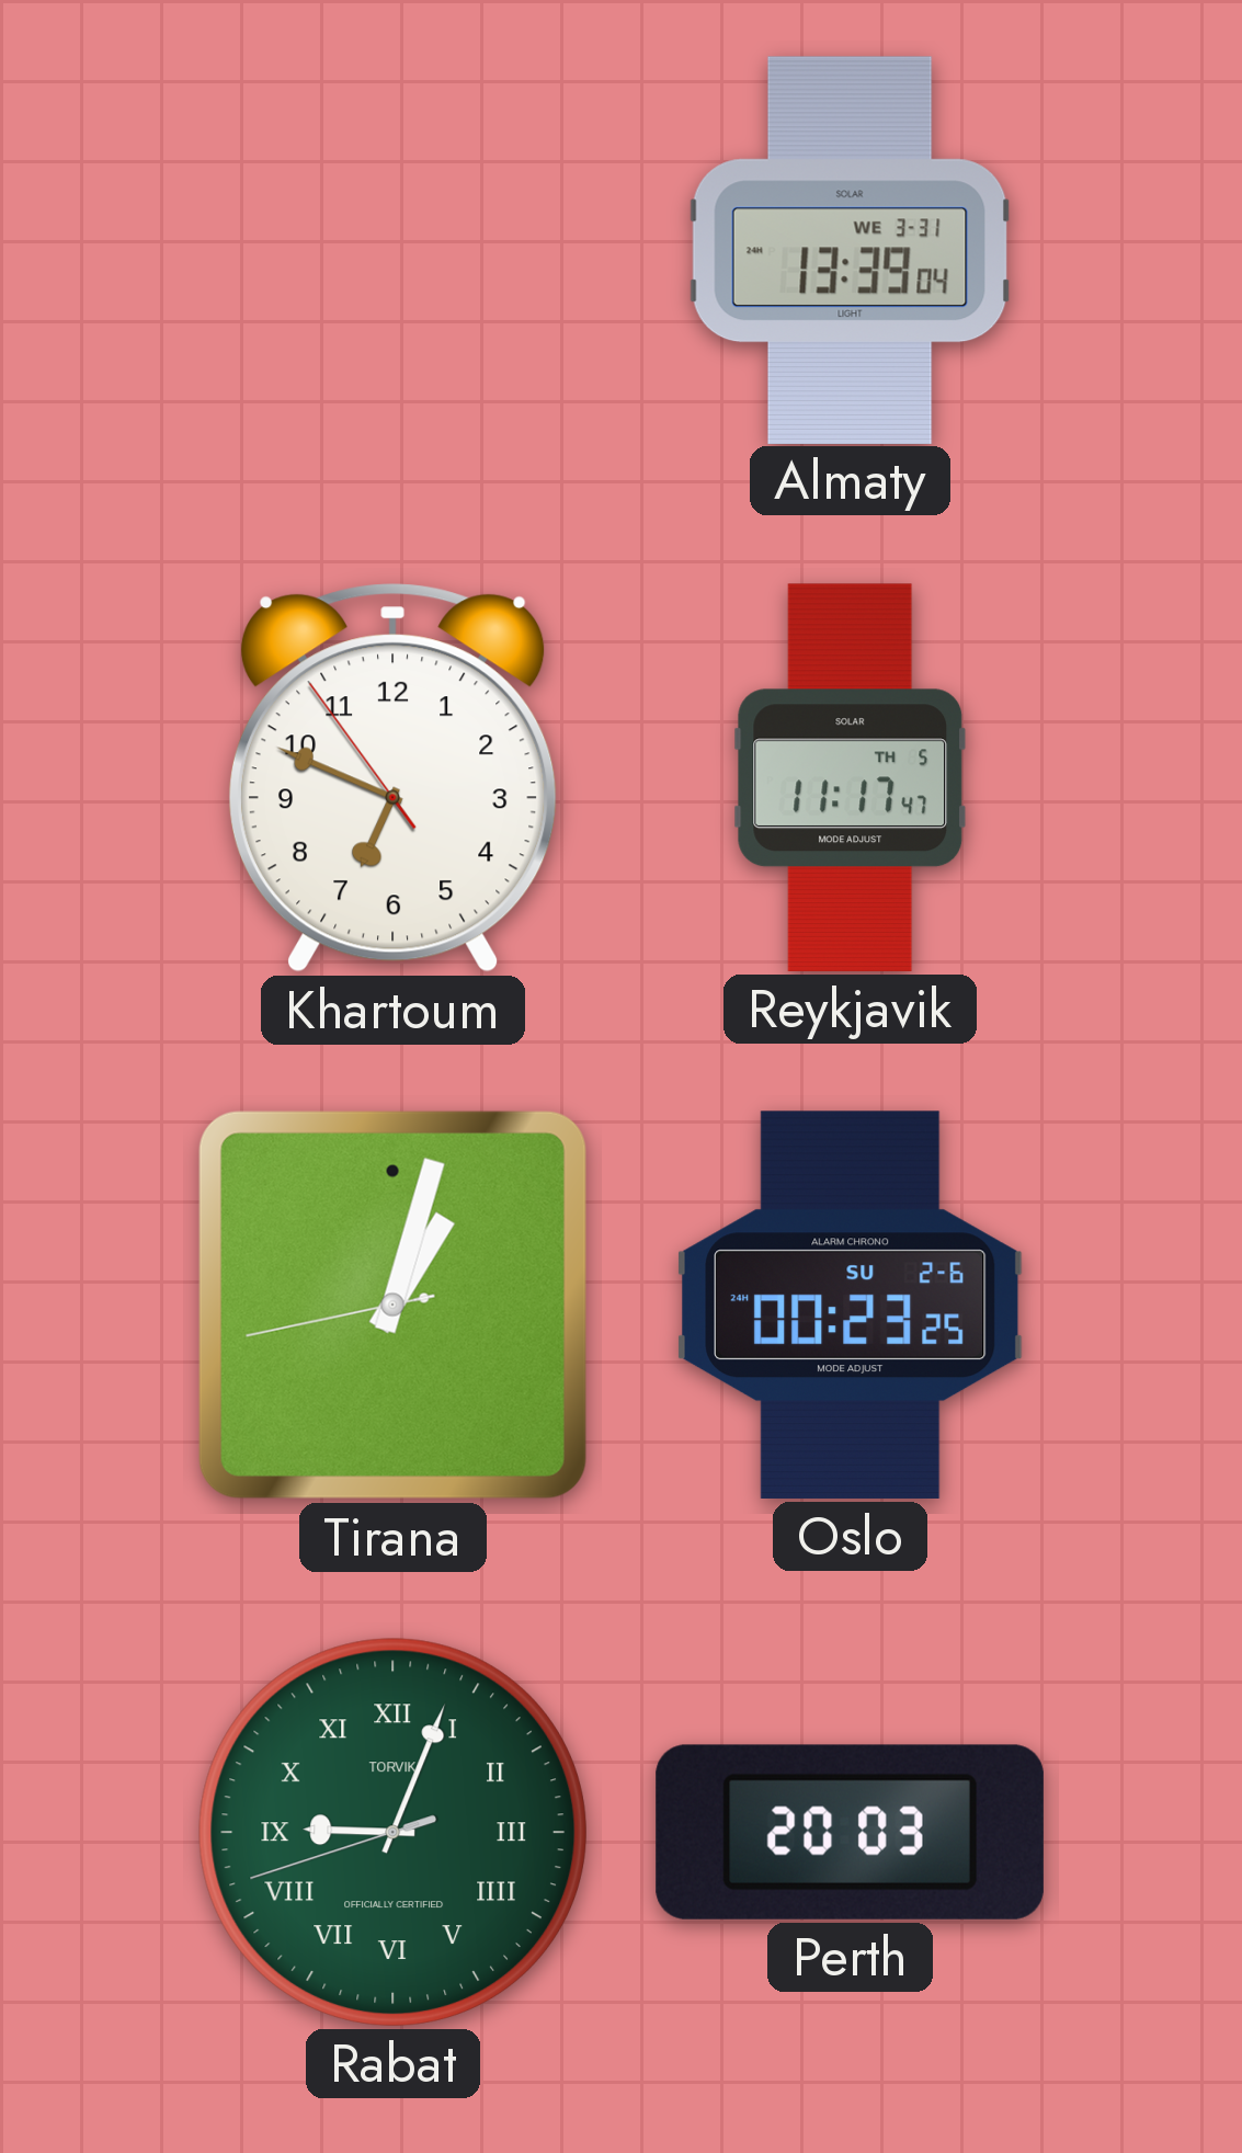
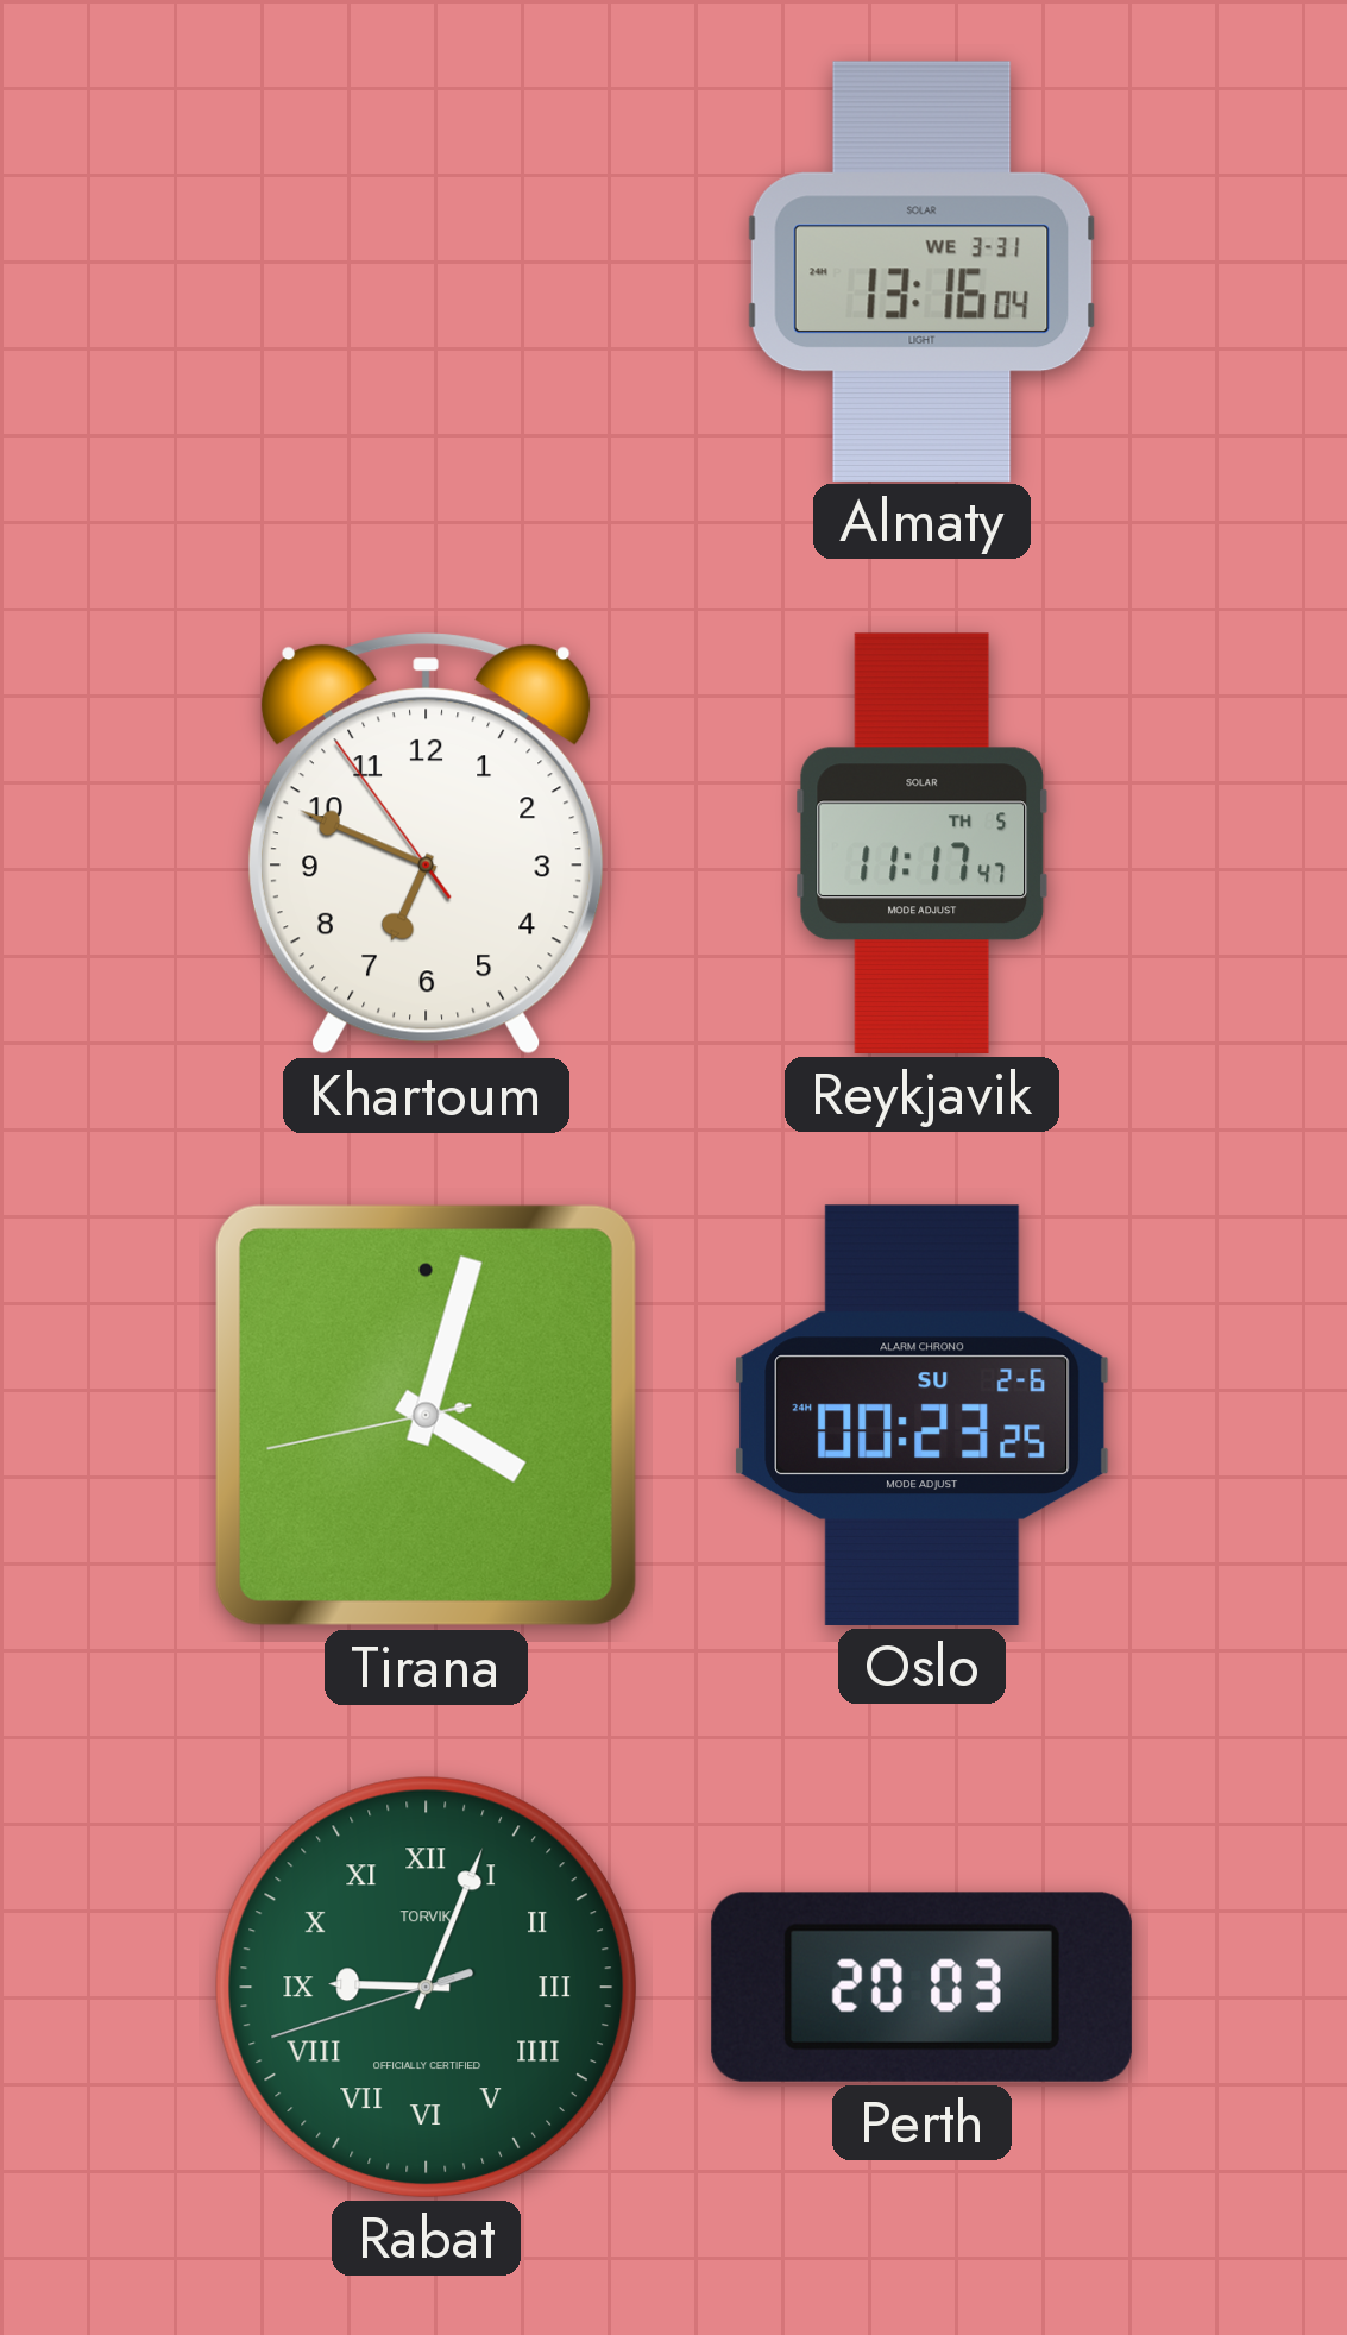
Almaty: 13:39 -> 13:16
Tirana: 1:02 -> 4:02
